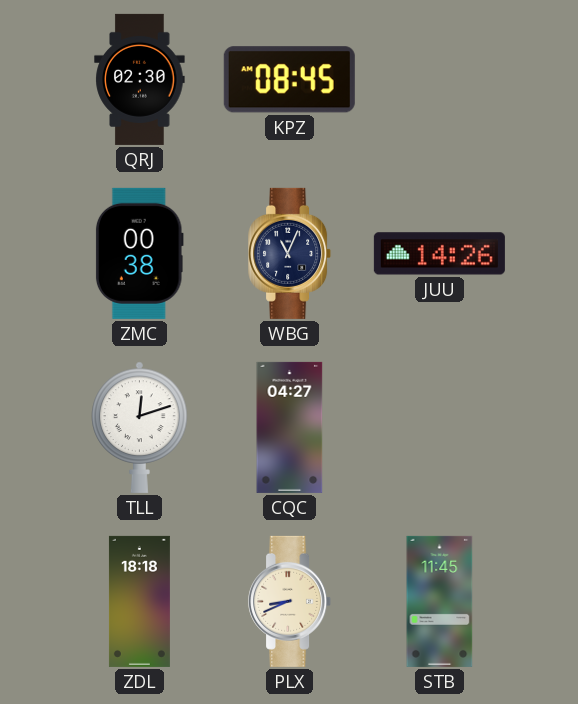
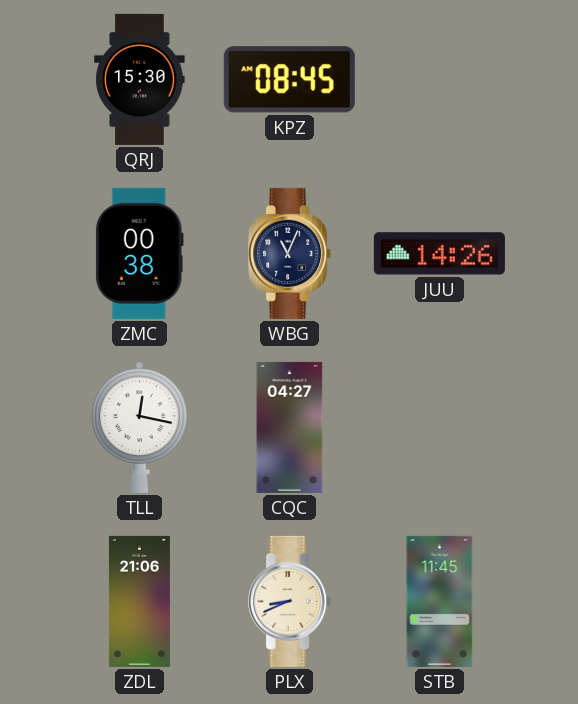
QRJ: 02:30 -> 15:30
TLL: 12:12 -> 12:17
ZDL: 18:18 -> 21:06
